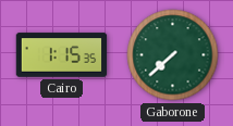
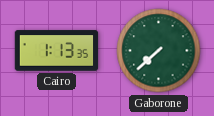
Cairo: 1:15 -> 1:13
